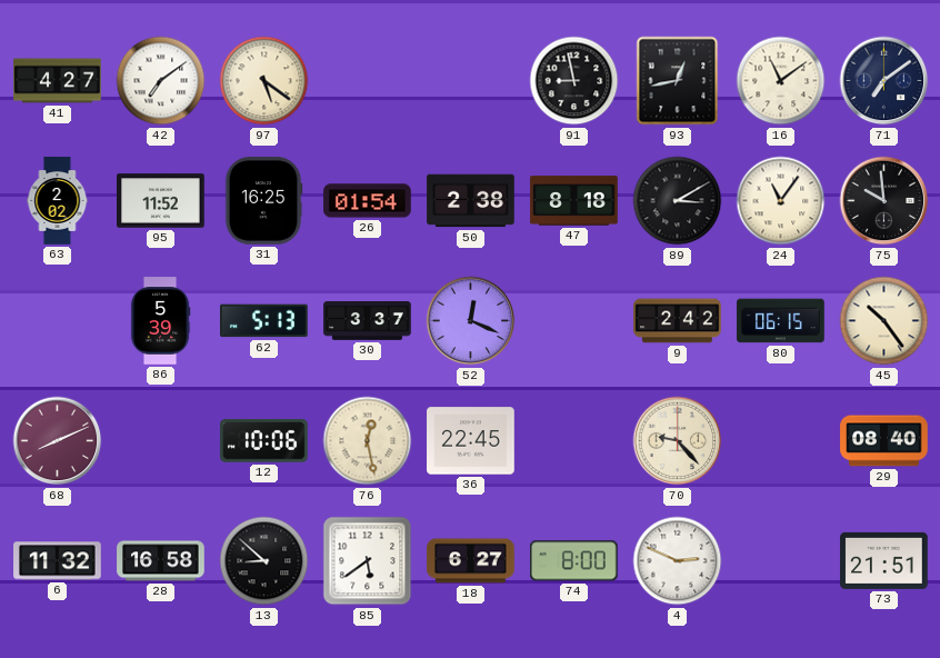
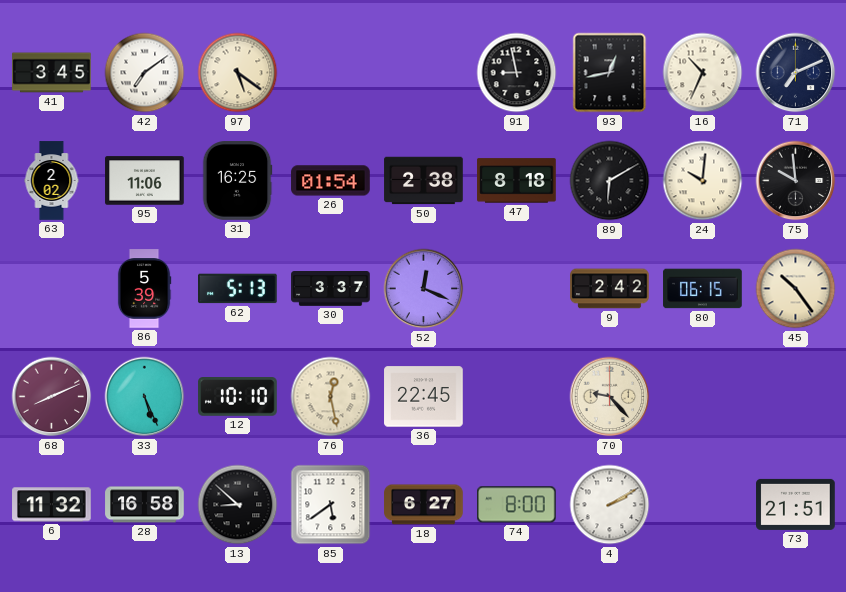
41: 4:27 -> 3:45
16: 11:09 -> 10:34
71: 7:09 -> 7:11
95: 11:52 -> 11:06
89: 3:10 -> 6:10
24: 11:06 -> 10:01
33: none -> 5:26
12: 10:06 -> 10:10
29: 08:40 -> none
4: 2:49 -> 2:10
